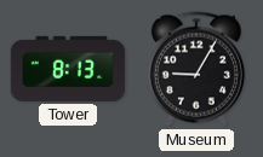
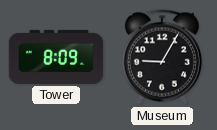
Tower: 8:13 -> 8:09
